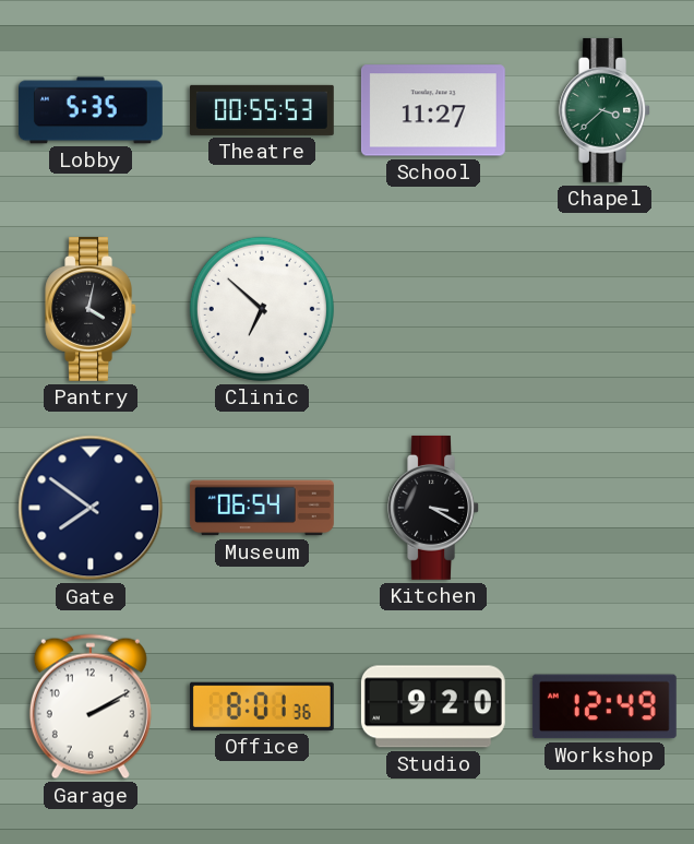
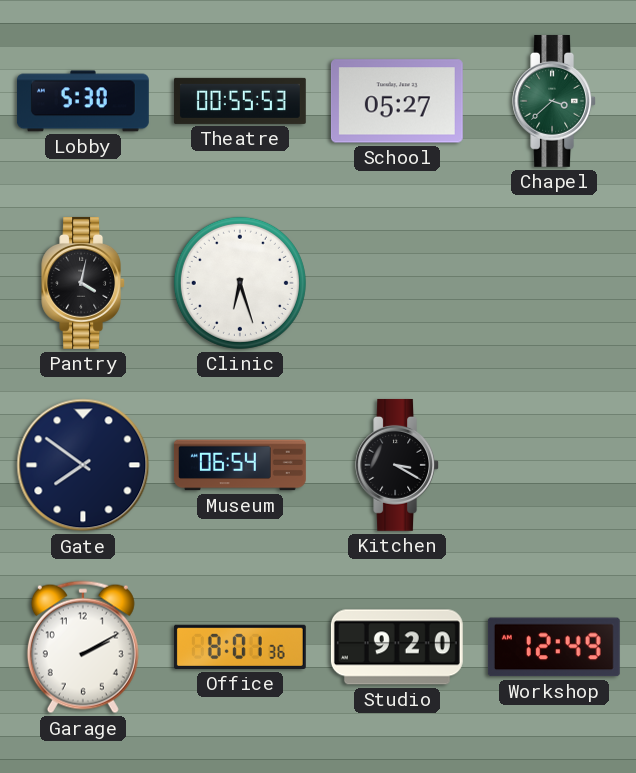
Lobby: 5:35 -> 5:30
School: 11:27 -> 05:27
Clinic: 6:52 -> 6:27
